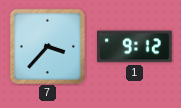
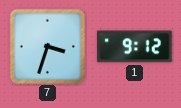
7: 3:37 -> 3:33
